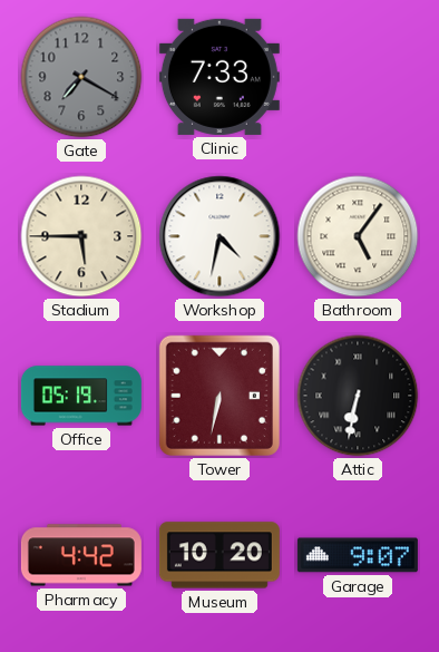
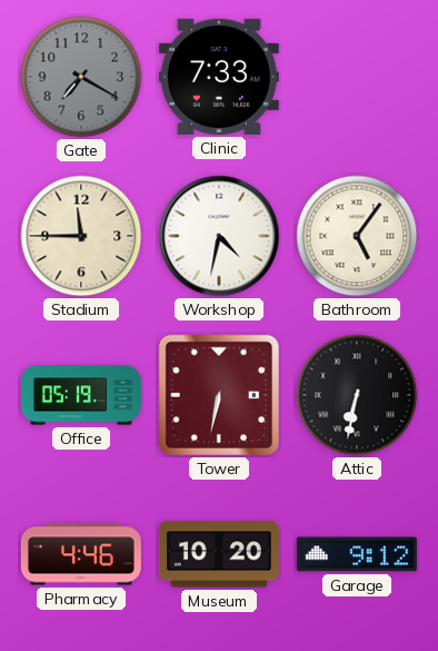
Stadium: 5:45 -> 11:45
Pharmacy: 4:42 -> 4:46
Garage: 9:07 -> 9:12
